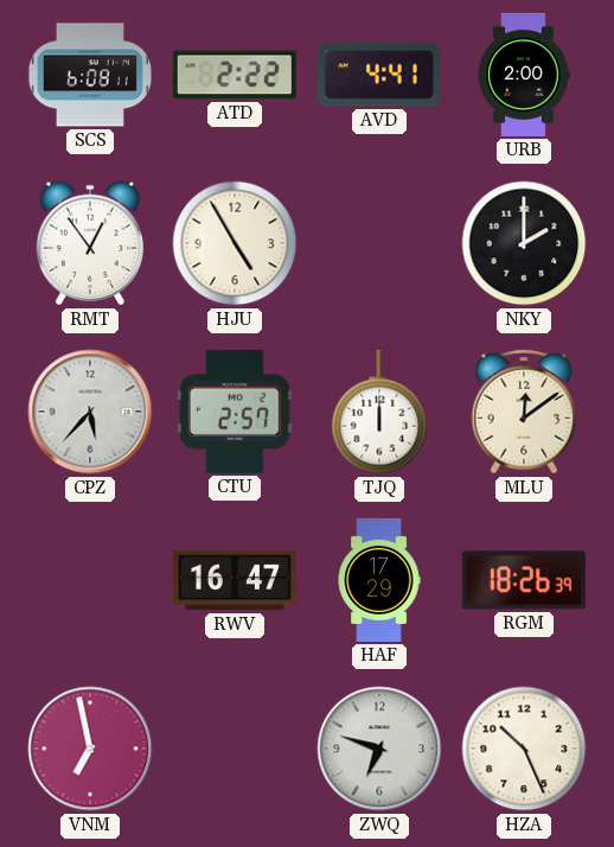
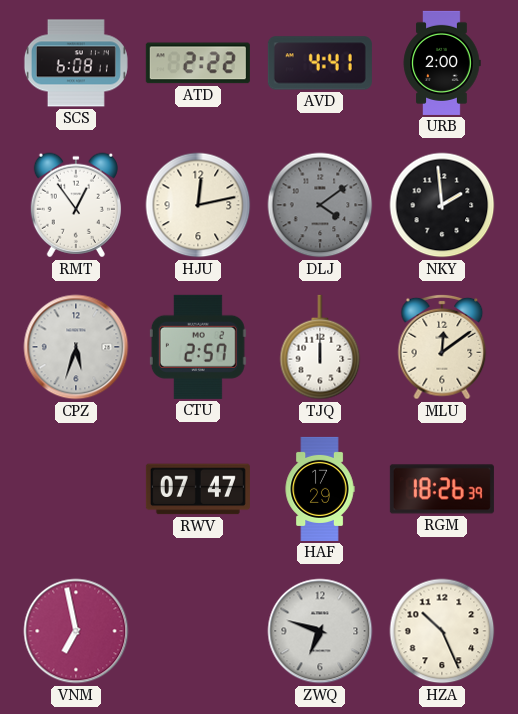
HJU: 4:55 -> 12:13
DLJ: none -> 4:09
NKY: 2:00 -> 1:59
CPZ: 5:37 -> 5:33
RWV: 16:47 -> 07:47
